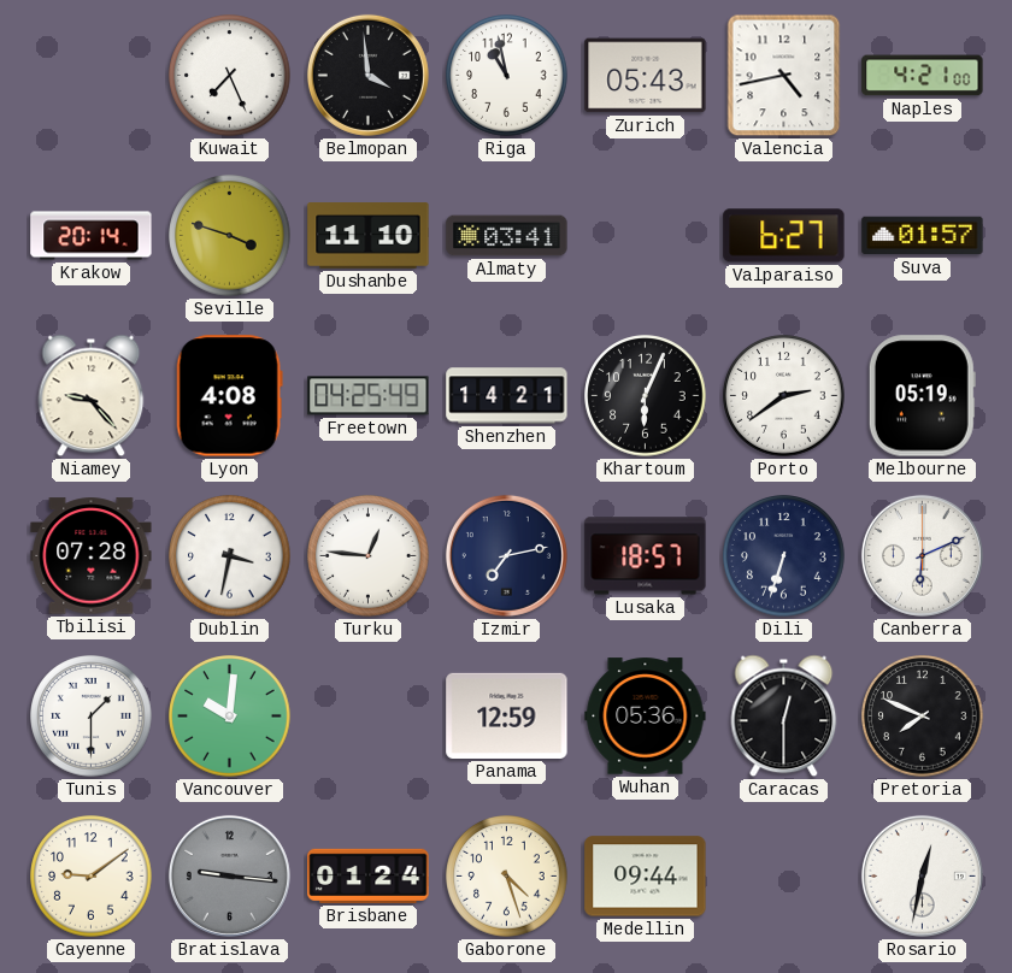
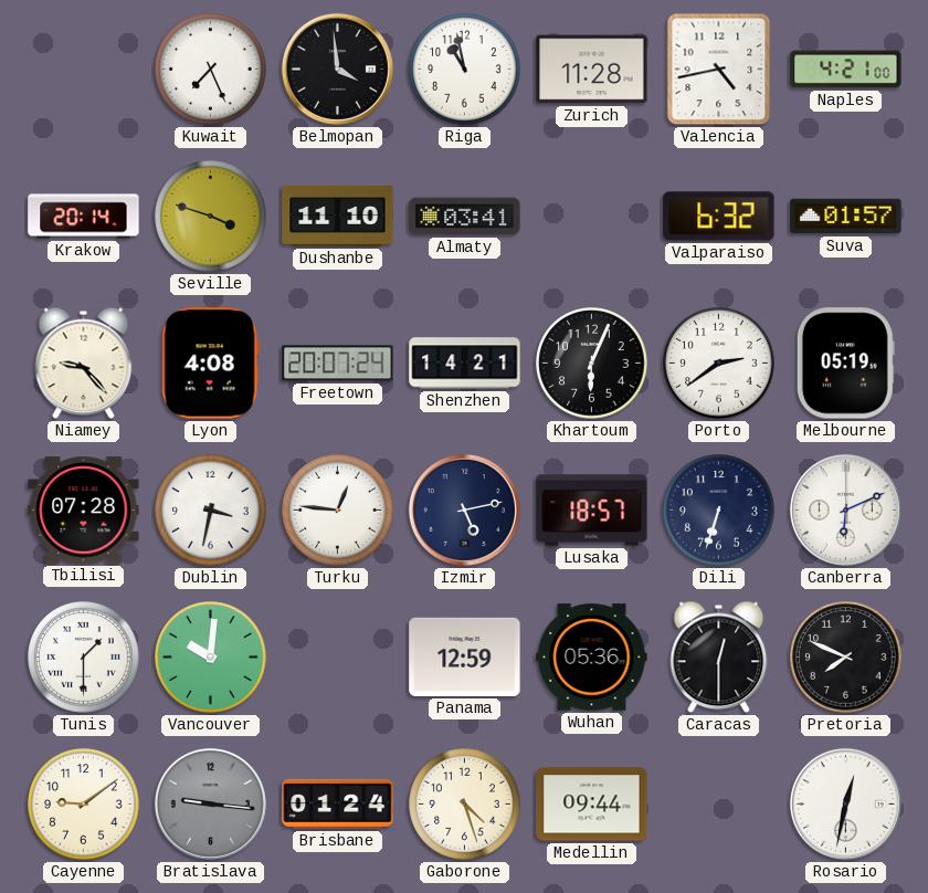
Zurich: 05:43 -> 11:28
Valparaiso: 6:27 -> 6:32
Freetown: 04:25 -> 20:07
Izmir: 7:13 -> 5:13
